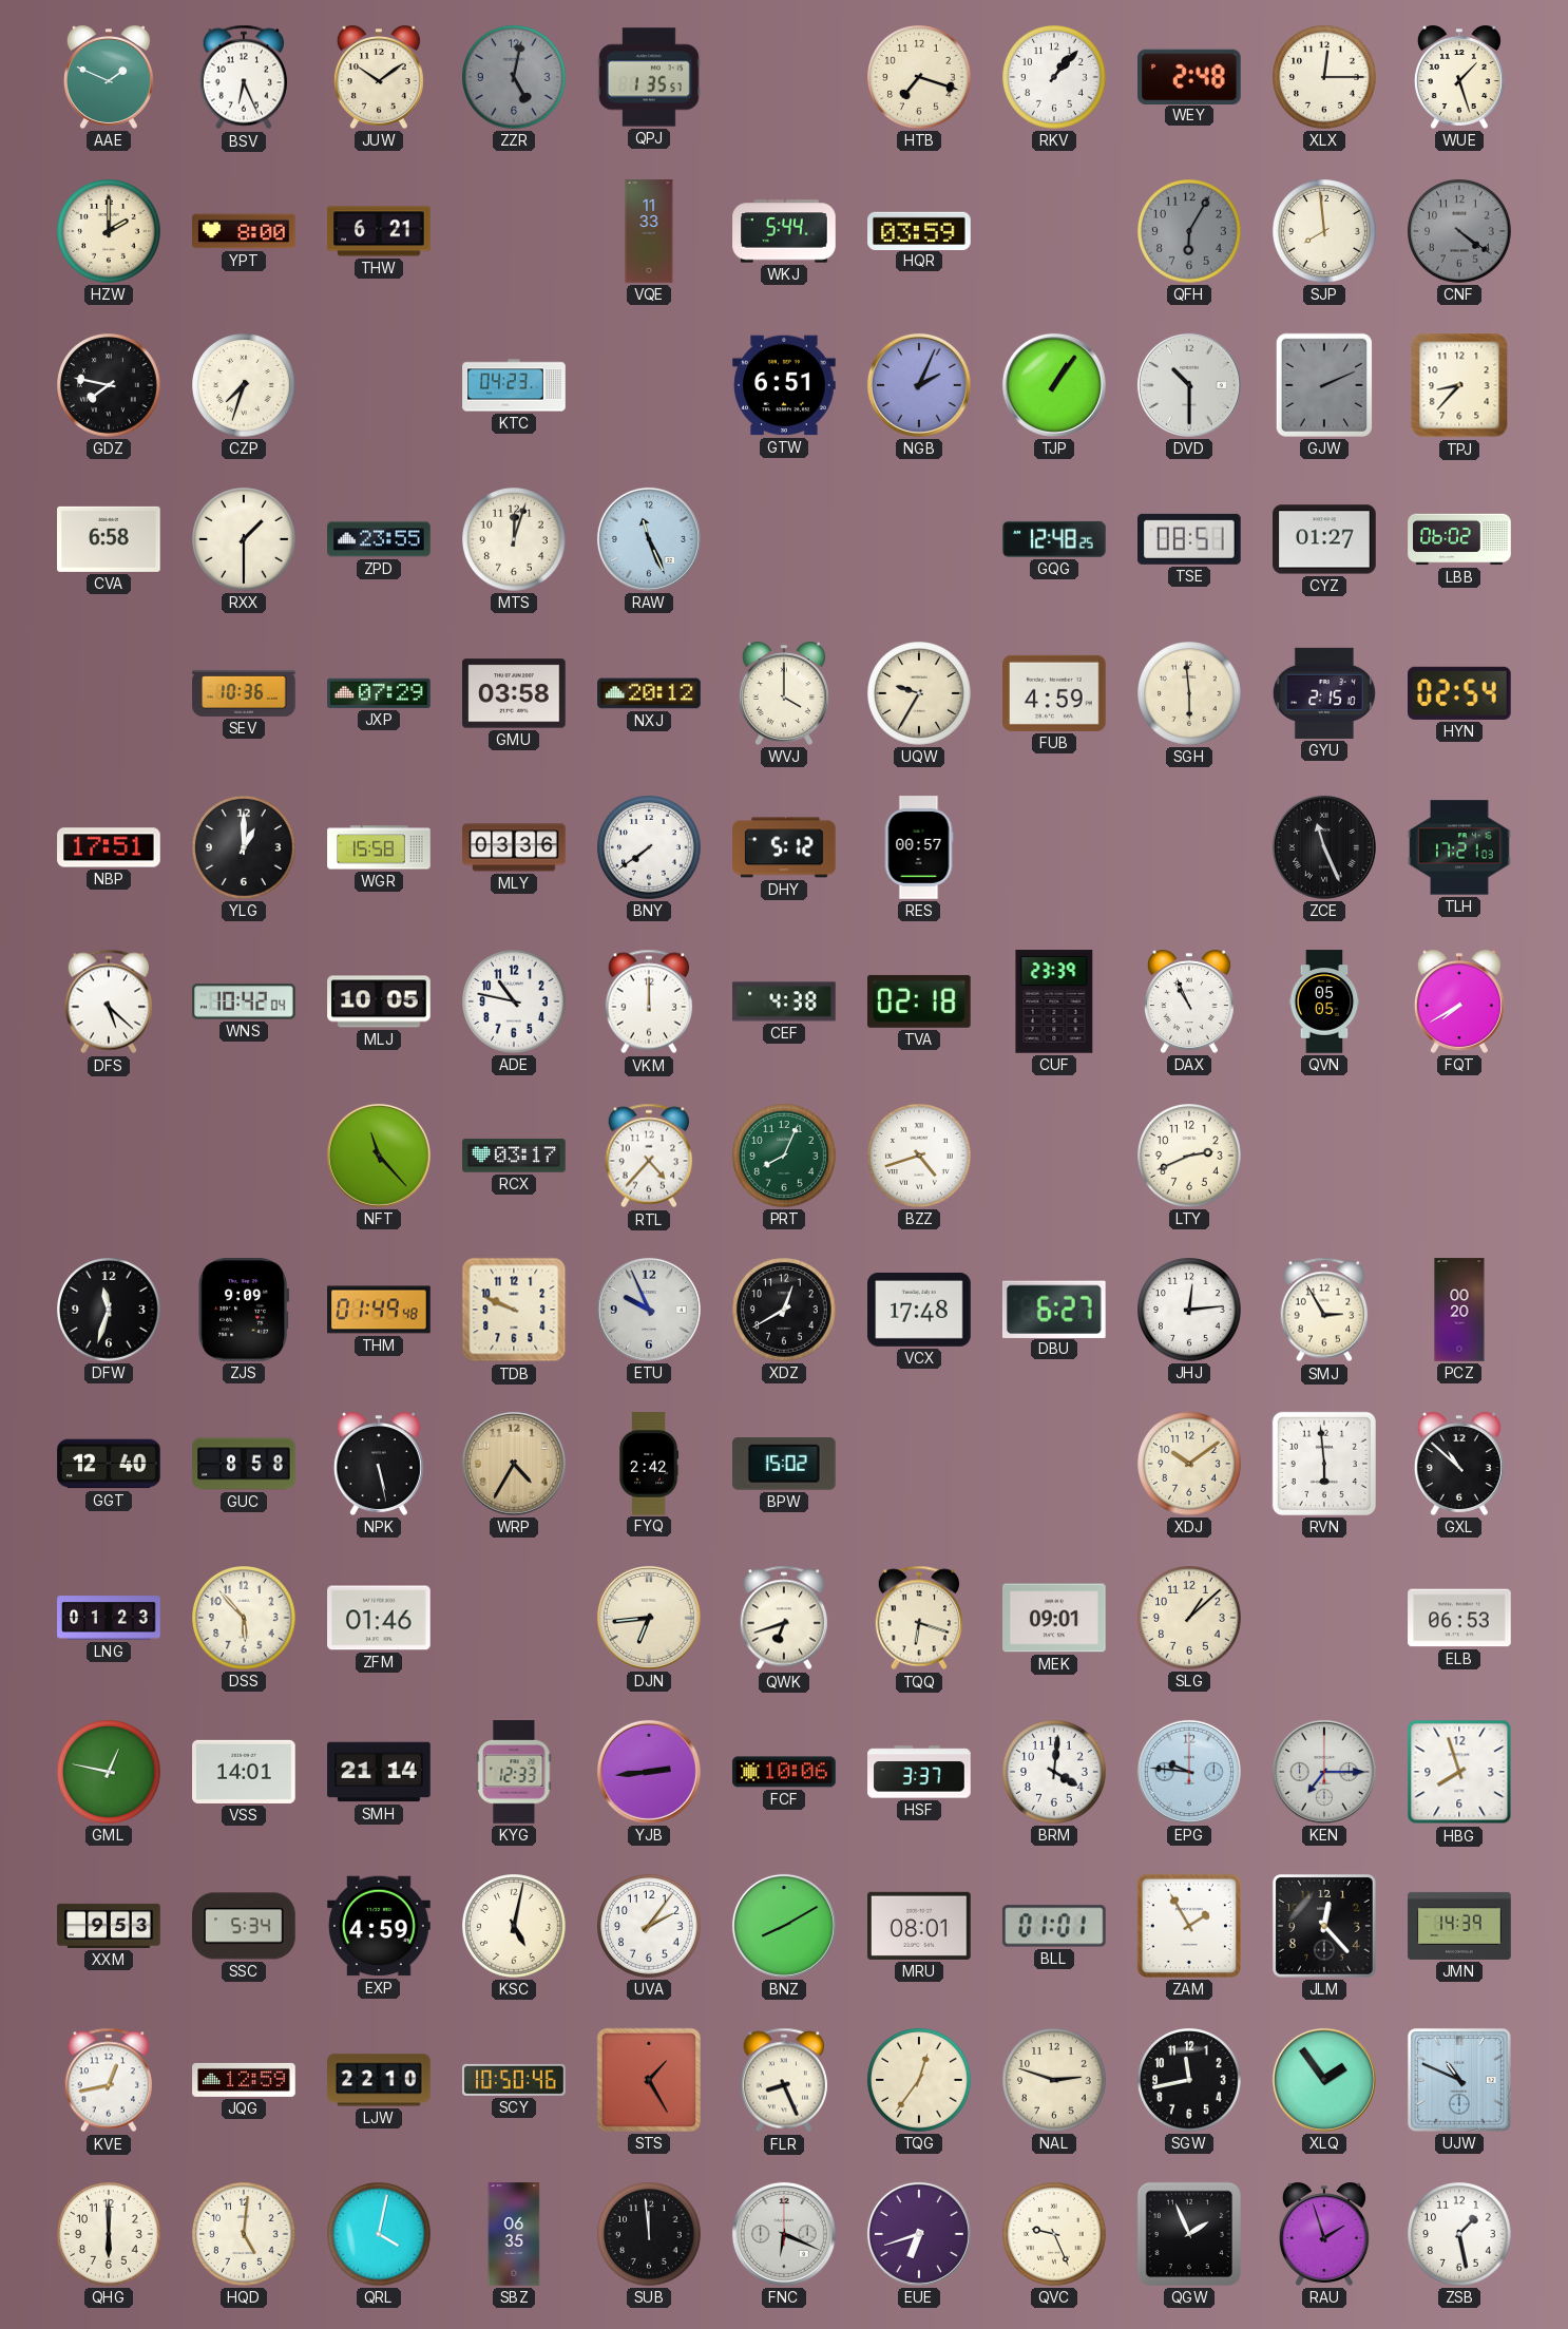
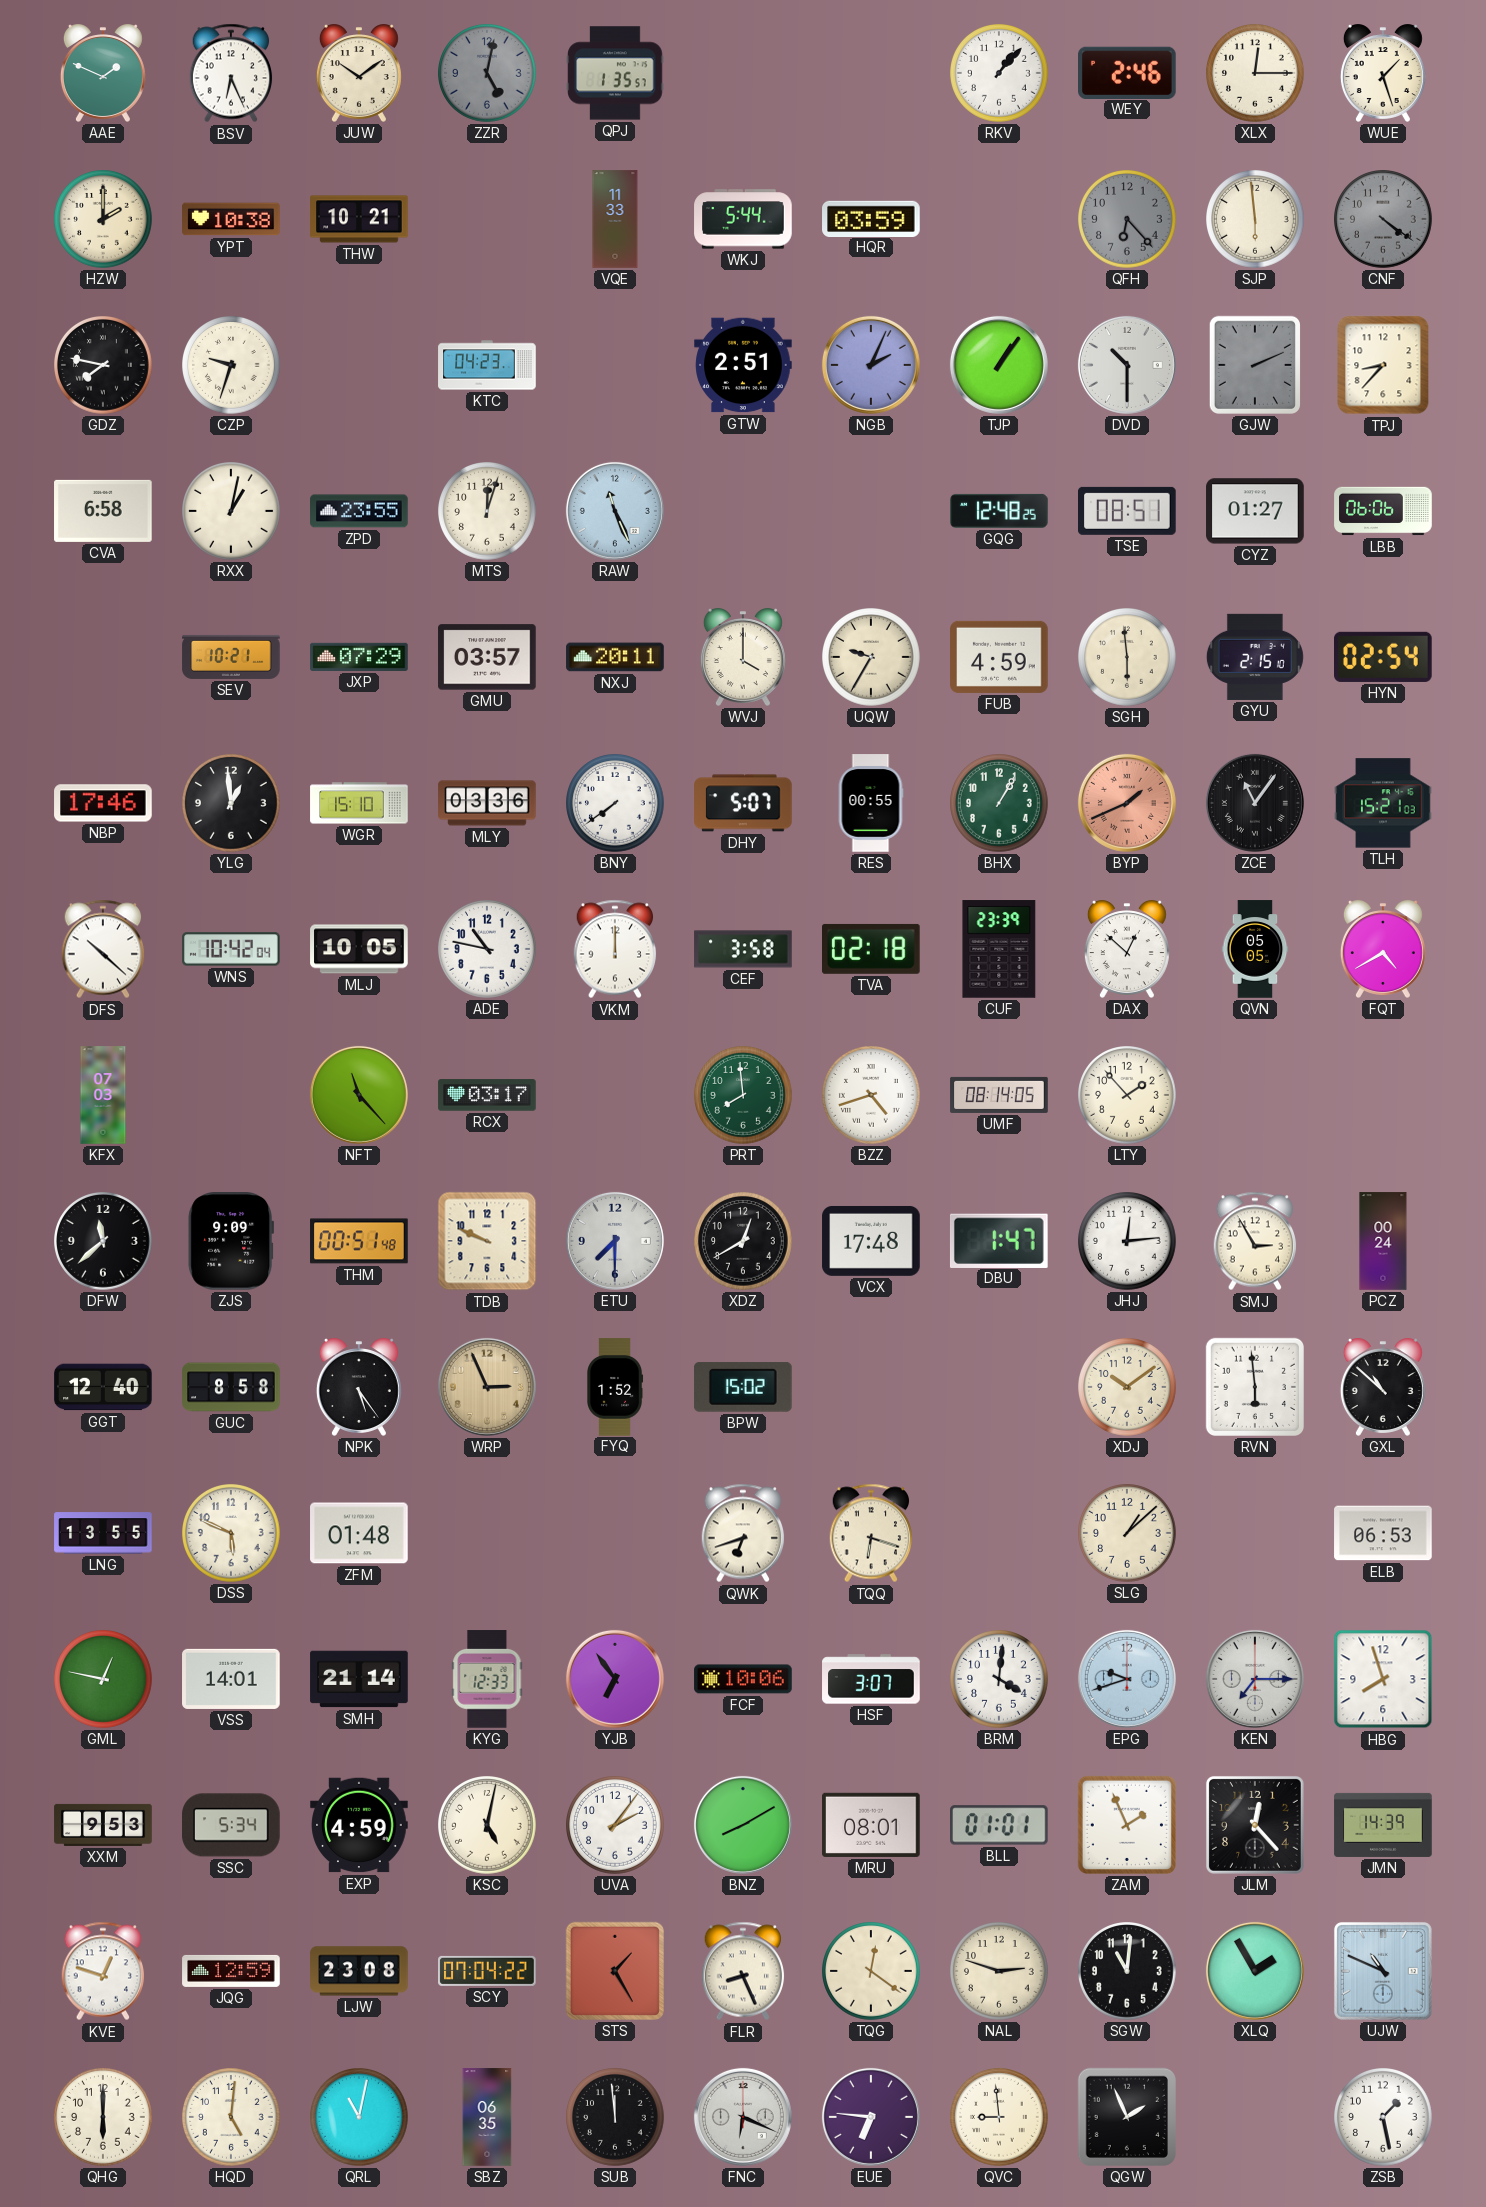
HTB: 7:18 -> none
WEY: 2:48 -> 2:46
YPT: 8:00 -> 10:38
THW: 6:21 -> 10:21
QFH: 6:05 -> 6:23
SJP: 7:59 -> 5:59
CZP: 7:33 -> 9:33
GTW: 6:51 -> 2:51
RXX: 1:30 -> 1:02
LBB: 06:02 -> 06:06
SEV: 10:36 -> 10:21
GMU: 03:58 -> 03:57
NXJ: 20:12 -> 20:11
NBP: 17:51 -> 17:46
YLG: 1:00 -> 12:59
WGR: 15:58 -> 15:10
DHY: 5:12 -> 5:07
RES: 00:57 -> 00:55
BHX: none -> 1:05
BYP: none -> 1:41
ZCE: 11:26 -> 11:06
TLH: 17:21 -> 15:21
DFS: 5:22 -> 10:22
CEF: 4:38 -> 3:58
DAX: 10:56 -> 12:52
FQT: 7:40 -> 4:40
KFX: none -> 07:03
RTL: 4:37 -> none
PRT: 8:04 -> 7:59
UMF: none -> 08:14
LTY: 2:41 -> 1:53
DFW: 11:33 -> 11:38
THM: 01:49 -> 00:51
ETU: 9:56 -> 7:30
DBU: 6:27 -> 1:47
PCZ: 00:20 -> 00:24
NPK: 5:28 -> 5:24
WRP: 4:35 -> 2:56
FYQ: 2:42 -> 1:52
LNG: 01:23 -> 13:55
DSS: 5:53 -> 5:49
ZFM: 01:46 -> 01:48
DJN: 6:44 -> none
MEK: 09:01 -> none
YJB: 2:44 -> 6:54
HSF: 3:37 -> 3:07
EPG: 9:46 -> 9:42
ZAM: 1:55 -> 1:56
KVE: 12:43 -> 12:48
LJW: 22:10 -> 23:08
SCY: 10:50 -> 07:04
TQG: 12:36 -> 12:21
SGW: 11:43 -> 11:01
XLQ: 1:54 -> 1:55
QRL: 4:02 -> 11:02
EUE: 6:42 -> 6:46
QVC: 9:26 -> 8:59
RAU: 1:57 -> none
